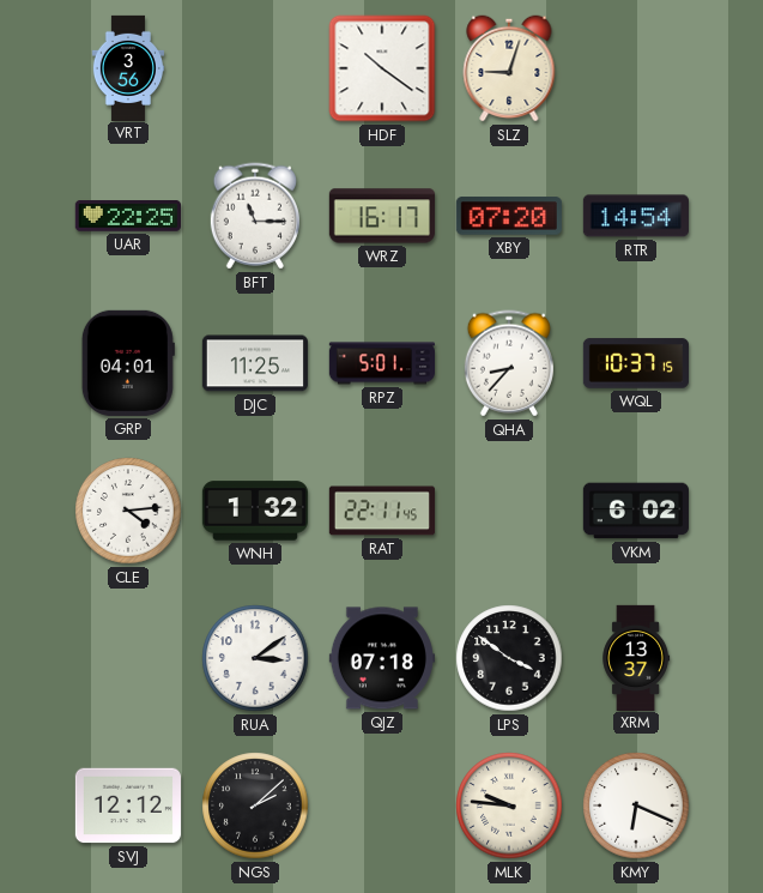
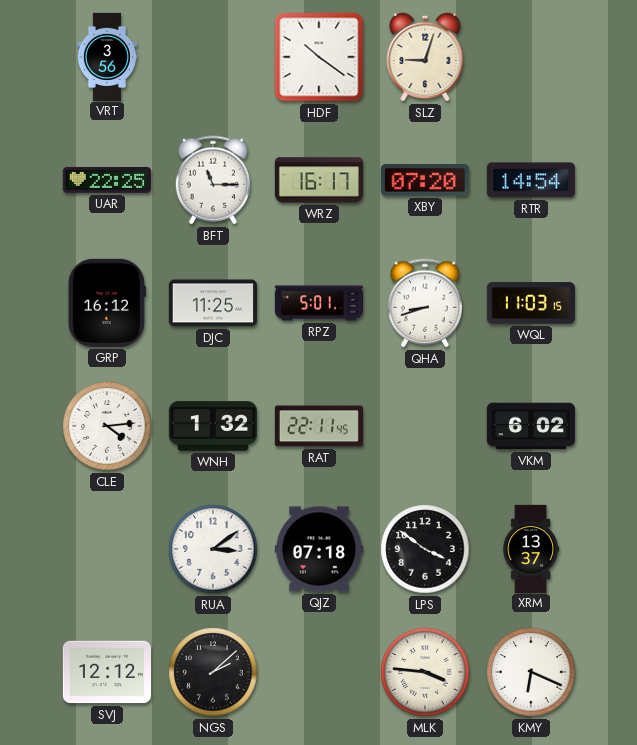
GRP: 04:01 -> 16:12
QHA: 8:37 -> 8:42
WQL: 10:37 -> 11:03
MLK: 9:46 -> 3:46
